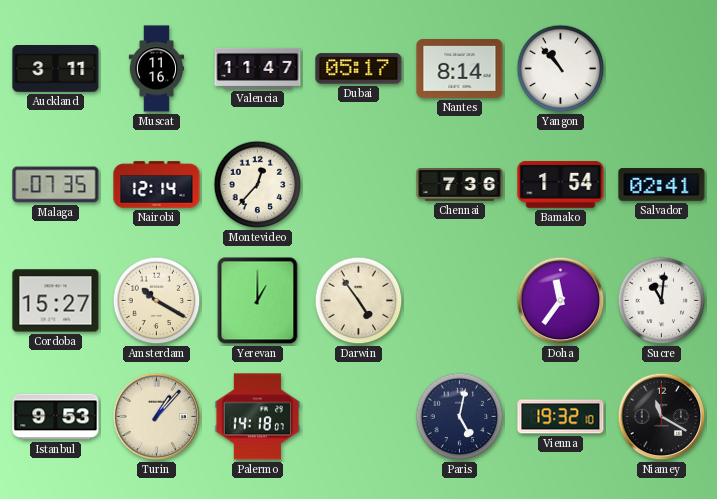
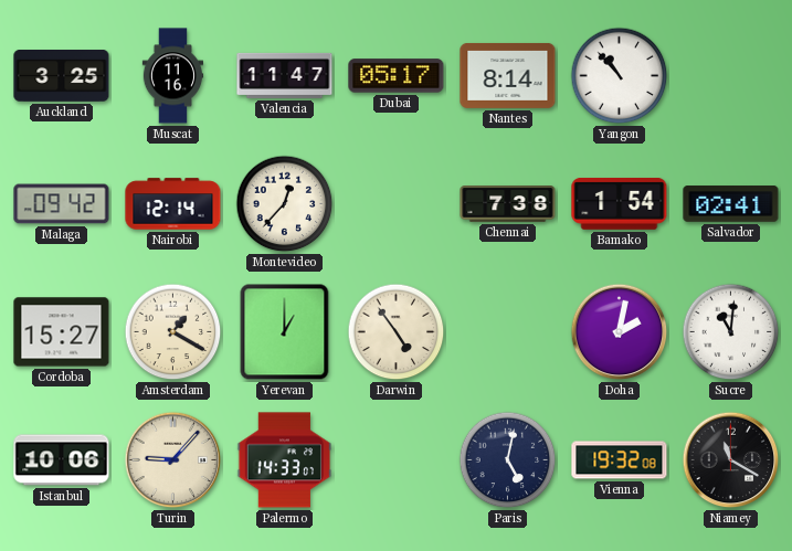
Auckland: 3:11 -> 3:25
Malaga: 07:35 -> 09:42
Chennai: 7:36 -> 7:38
Amsterdam: 10:20 -> 1:20
Doha: 11:36 -> 2:02
Istanbul: 9:53 -> 10:06
Turin: 1:07 -> 9:07
Palermo: 14:18 -> 14:33
Vienna: 19:32:10 -> 19:32:08
